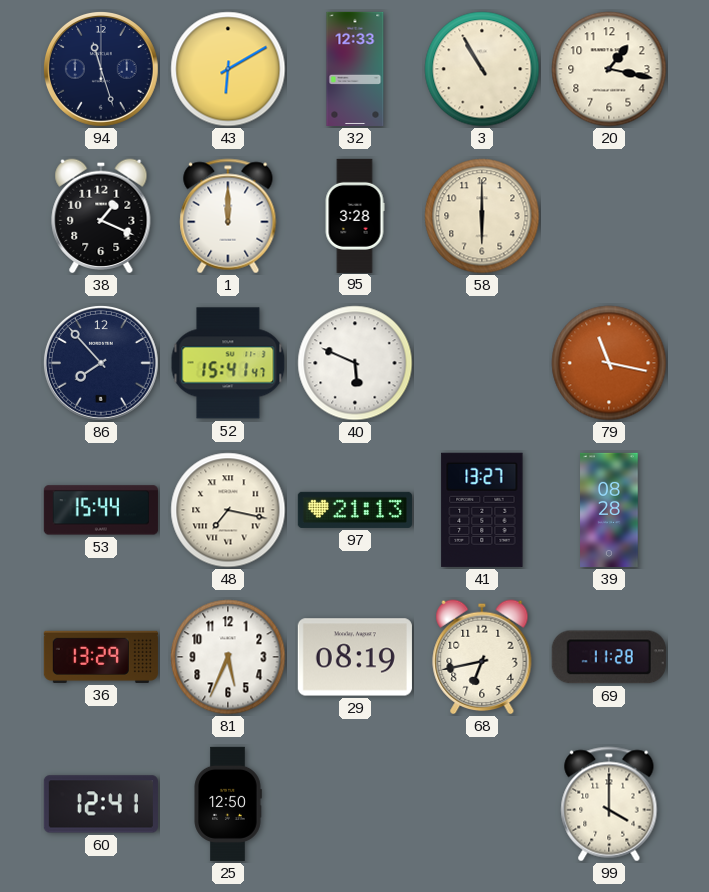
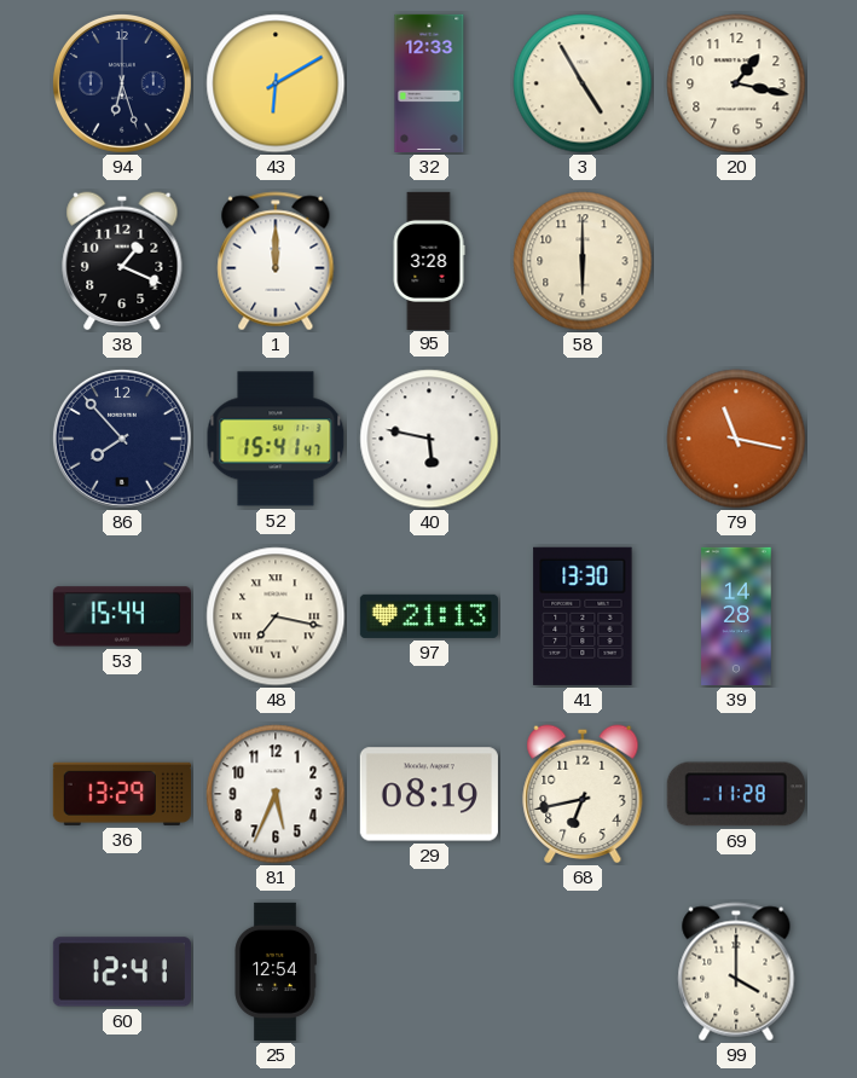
94: 11:27 -> 6:27
3: 10:55 -> 4:55
40: 5:49 -> 5:47
41: 13:27 -> 13:30
39: 08:28 -> 14:28
25: 12:50 -> 12:54
